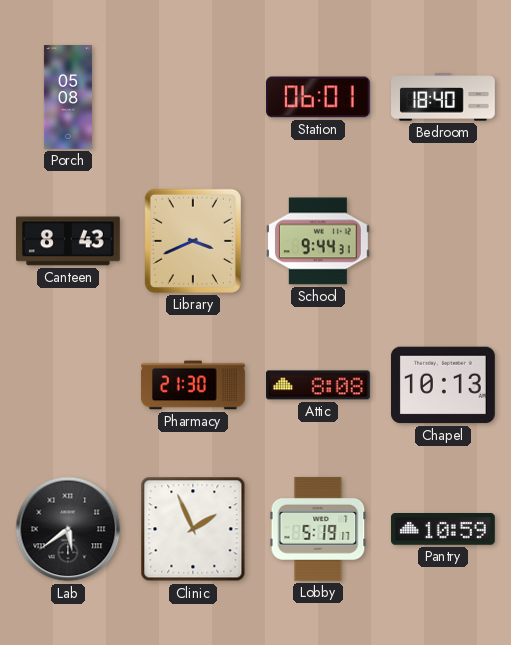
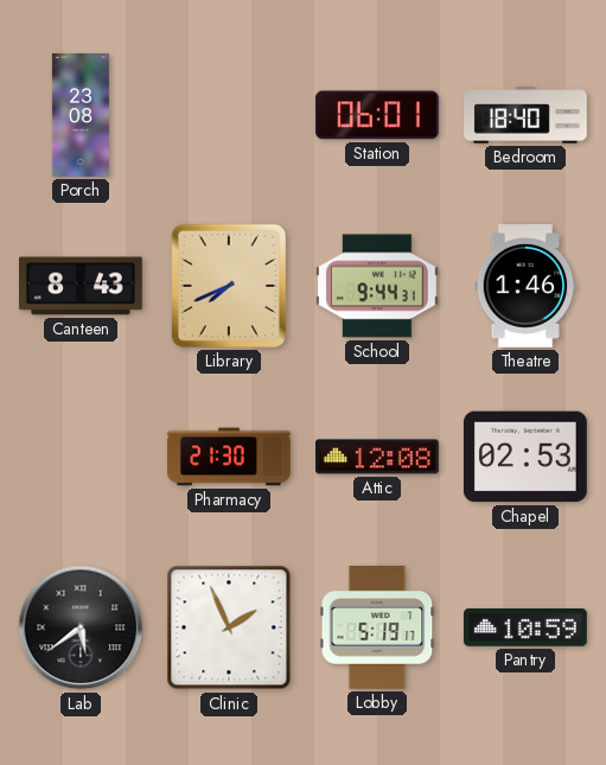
Porch: 05:08 -> 23:08
Library: 3:41 -> 7:41
Theatre: none -> 1:46
Attic: 8:08 -> 12:08
Chapel: 10:13 -> 02:53
